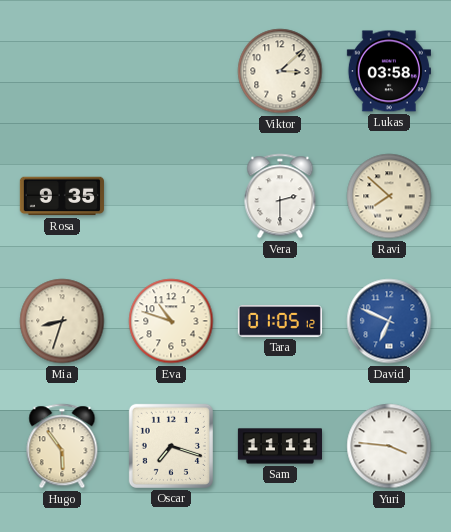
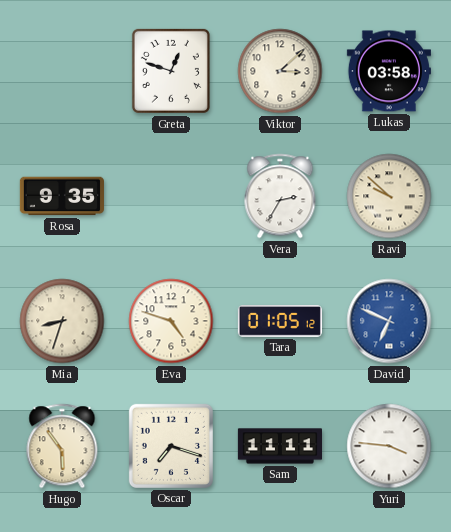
Greta: none -> 12:48
Vera: 2:30 -> 2:35
Ravi: 7:52 -> 9:52
Eva: 10:48 -> 4:48
